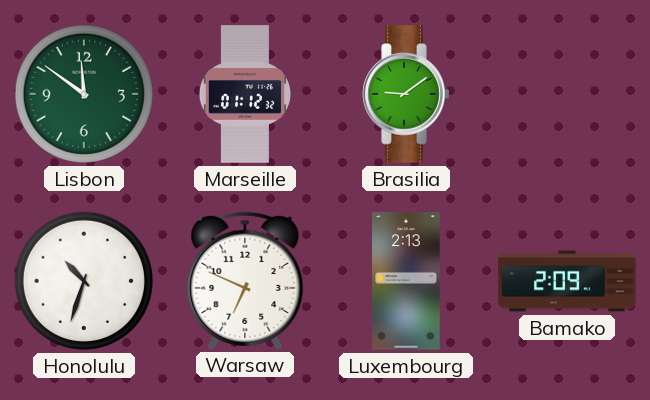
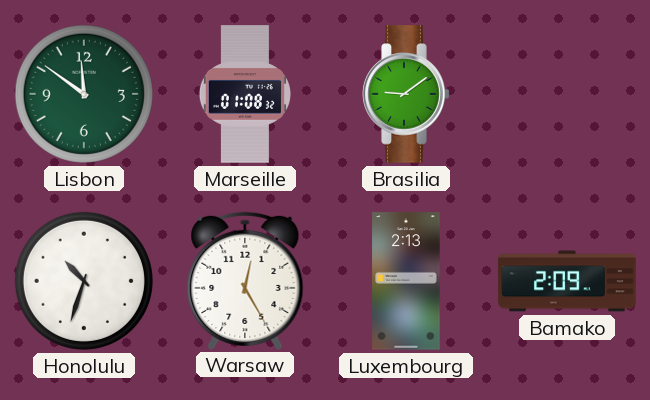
Marseille: 01:12 -> 01:08
Warsaw: 6:49 -> 12:25
